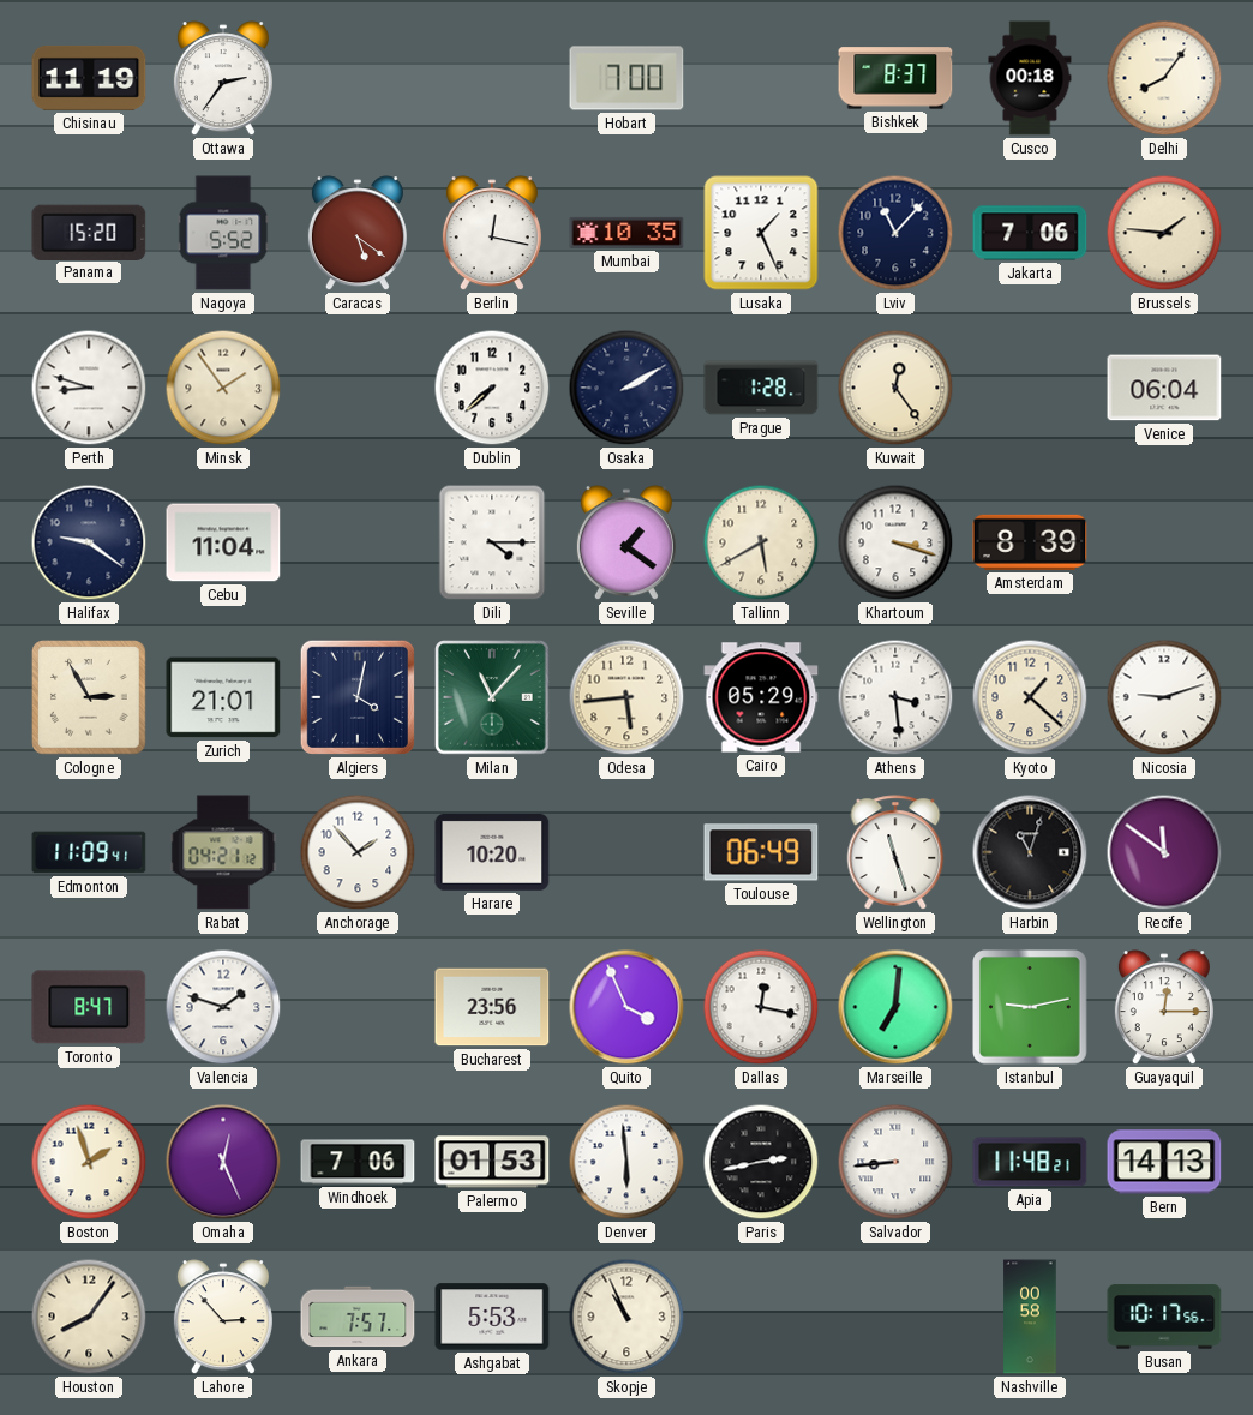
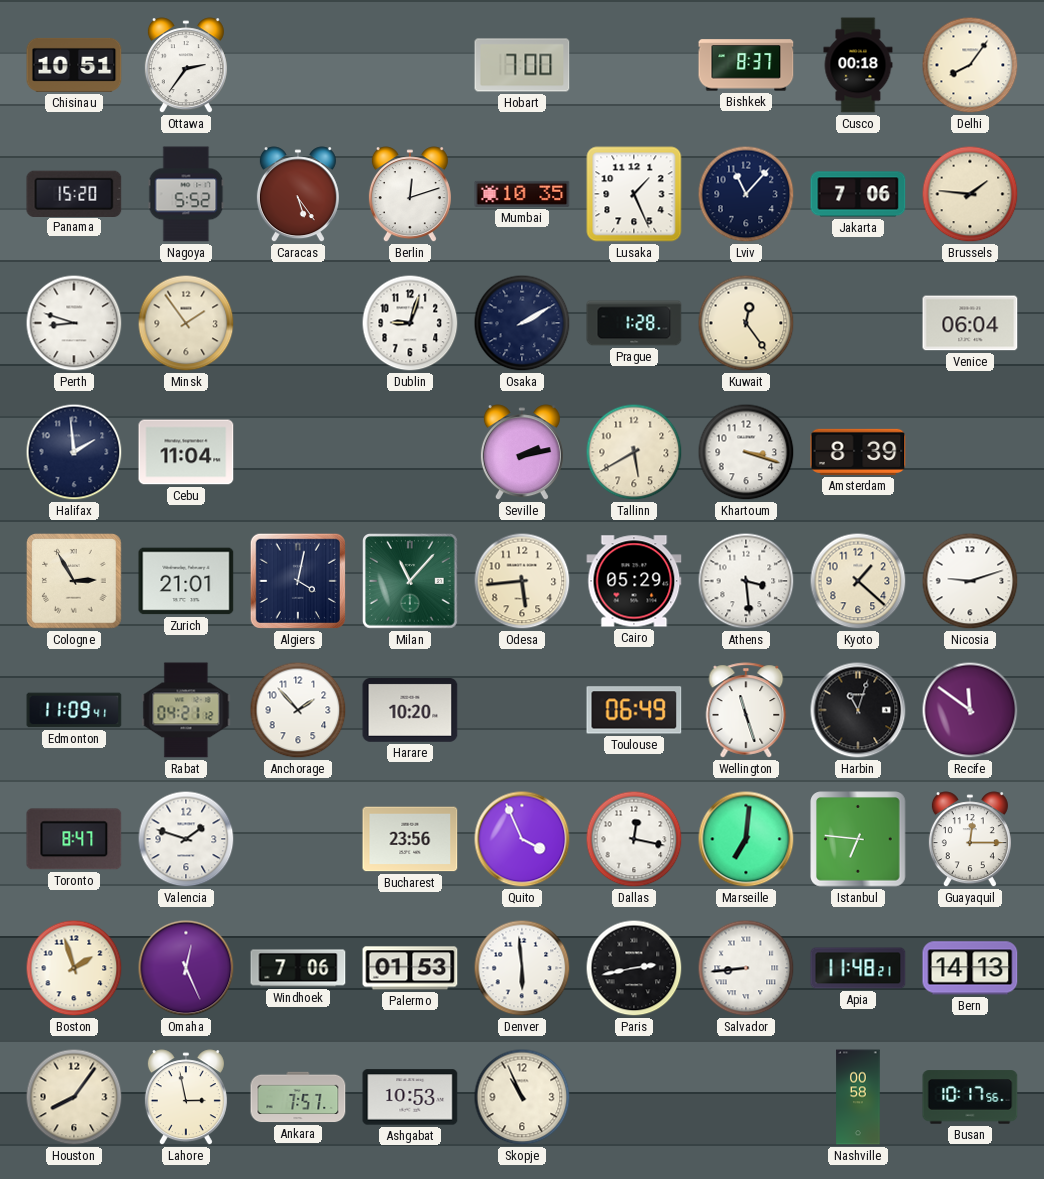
Chisinau: 11:19 -> 10:51
Caracas: 5:21 -> 5:24
Berlin: 12:17 -> 12:12
Dublin: 7:38 -> 9:03
Halifax: 9:21 -> 1:59
Dili: 4:15 -> none
Seville: 1:21 -> 2:13
Istanbul: 9:13 -> 6:46
Lahore: 2:53 -> 2:58
Ashgabat: 5:53 -> 10:53
